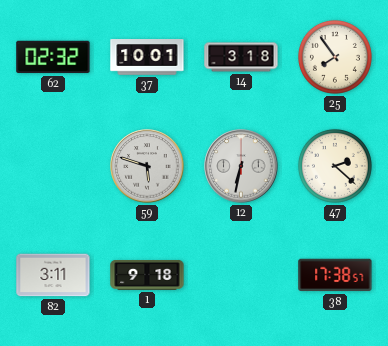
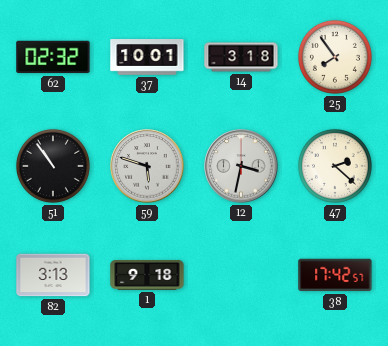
51: none -> 10:54
12: 6:32 -> 3:32
82: 3:11 -> 3:13
38: 17:38 -> 17:42
